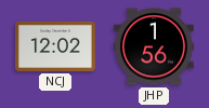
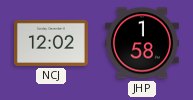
JHP: 1:56 -> 1:58
